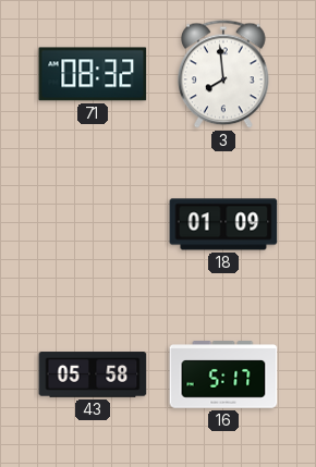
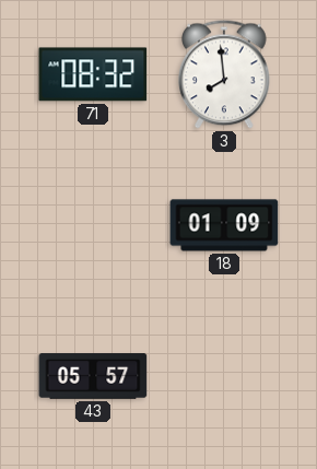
43: 05:58 -> 05:57
16: 5:17 -> none
